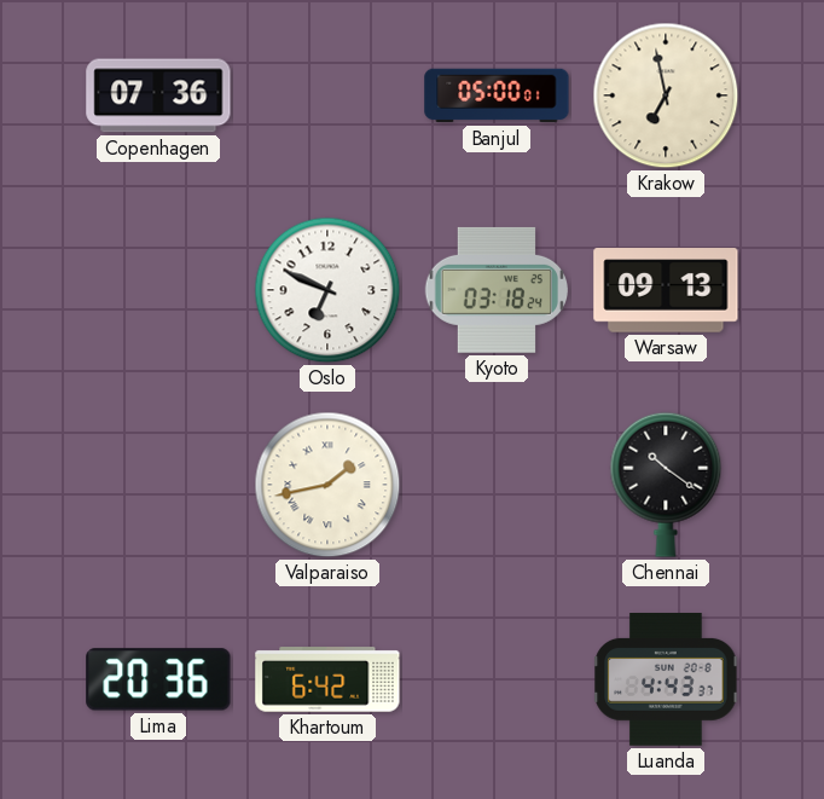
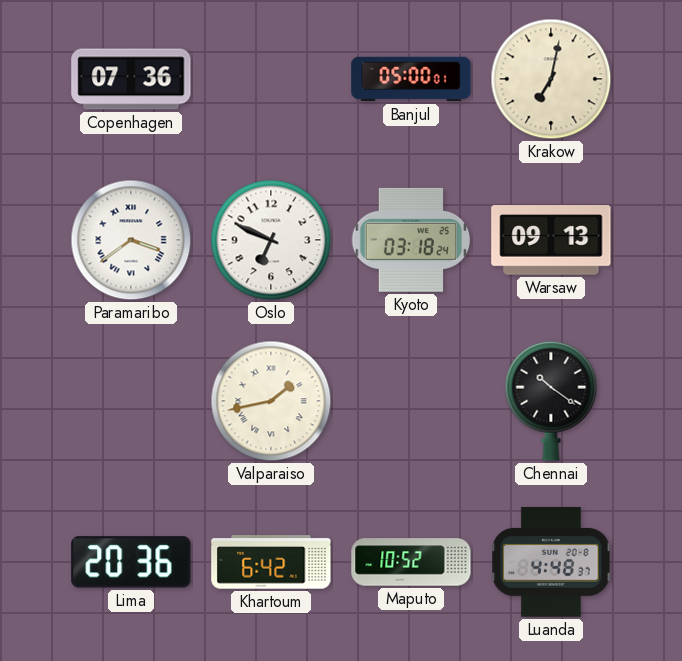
Krakow: 6:58 -> 7:02
Paramaribo: none -> 3:39
Maputo: none -> 10:52
Luanda: 4:43 -> 4:48
